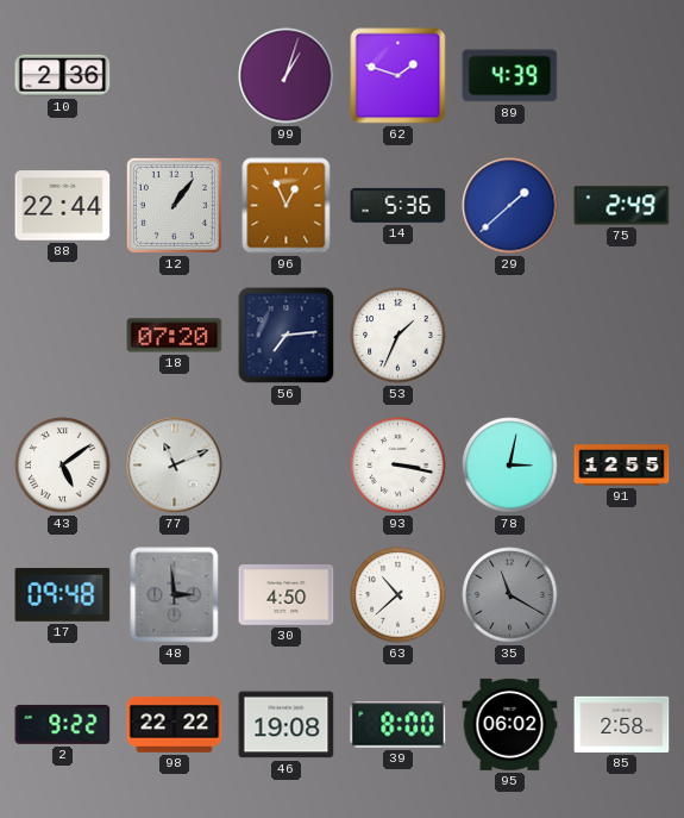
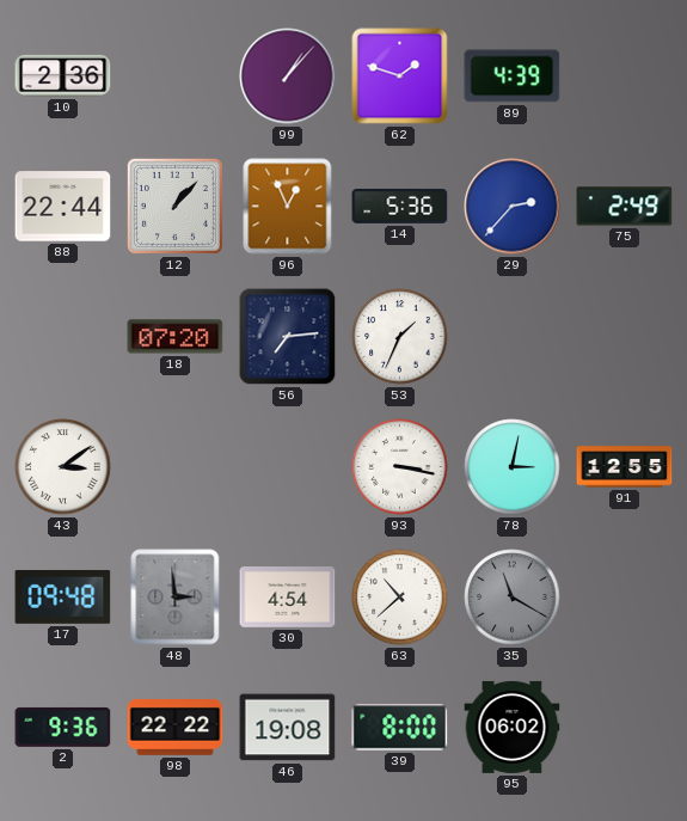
99: 1:03 -> 1:07
12: 1:06 -> 1:07
29: 1:38 -> 2:37
43: 5:09 -> 3:09
77: 11:11 -> none
30: 4:50 -> 4:54
2: 9:22 -> 9:36
85: 2:58 -> none
